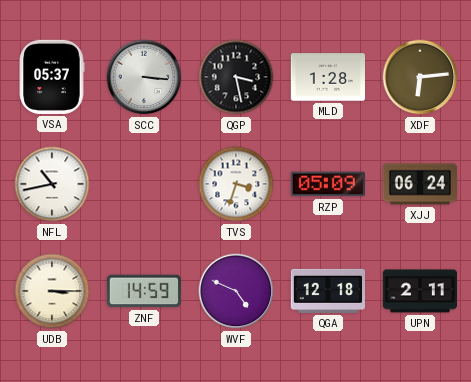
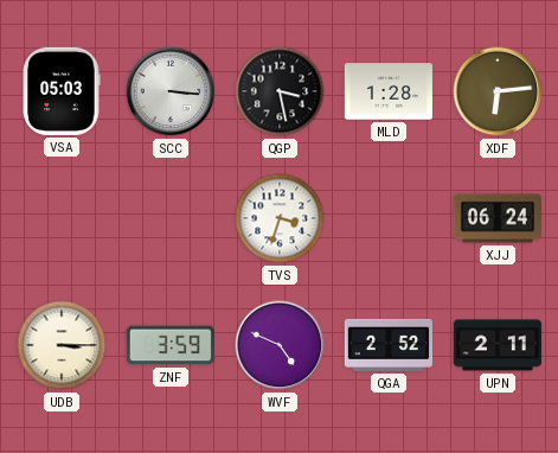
VSA: 05:37 -> 05:03
NFL: 10:43 -> none
RZP: 05:09 -> none
ZNF: 14:59 -> 3:59
QGA: 12:18 -> 2:52
